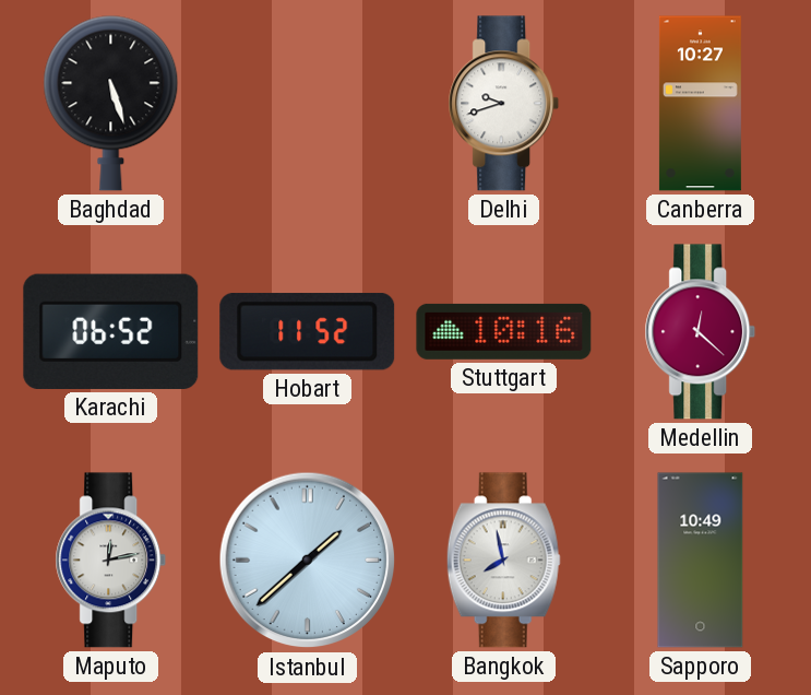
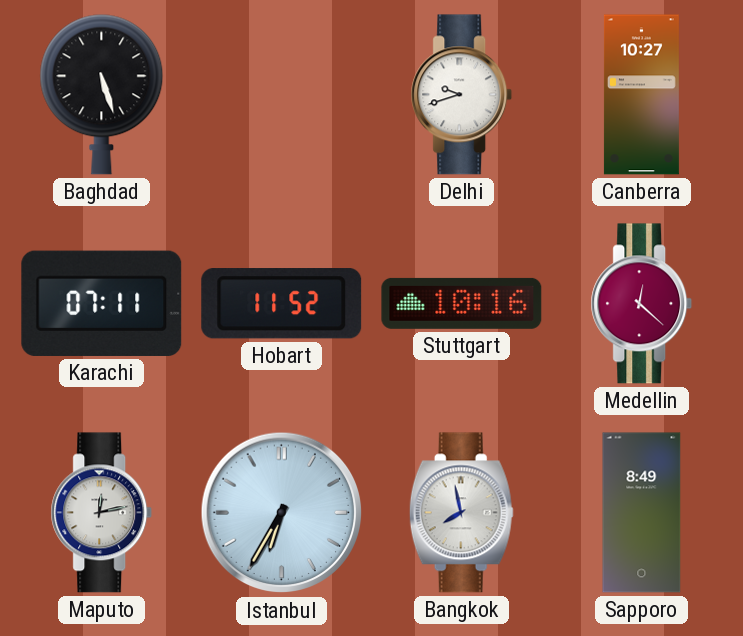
Karachi: 06:52 -> 07:11
Istanbul: 1:38 -> 6:35
Sapporo: 10:49 -> 8:49
